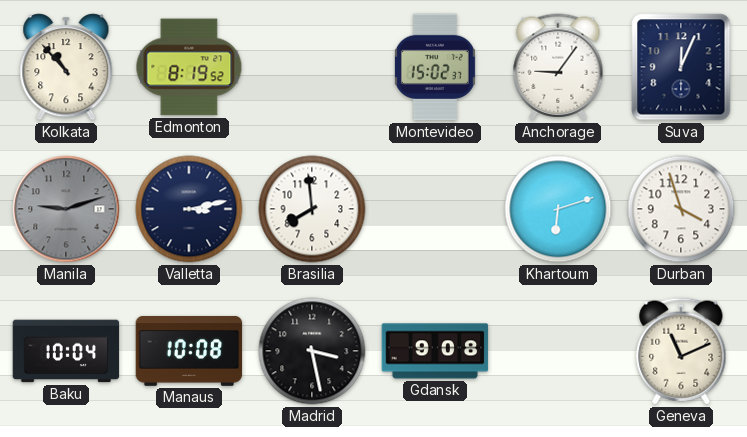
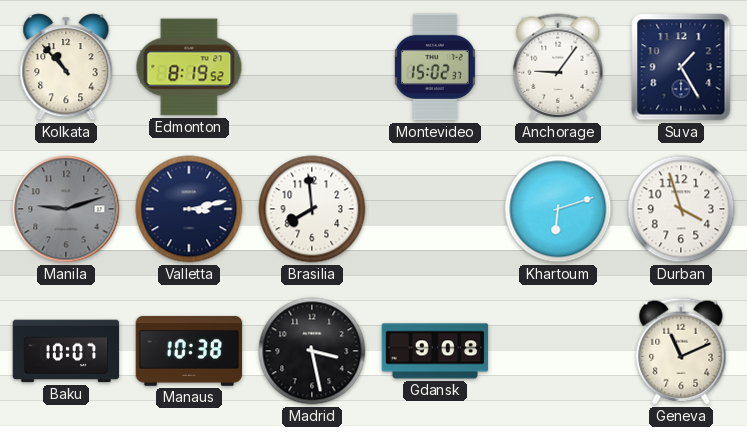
Suva: 12:04 -> 1:25
Baku: 10:04 -> 10:07
Manaus: 10:08 -> 10:38
